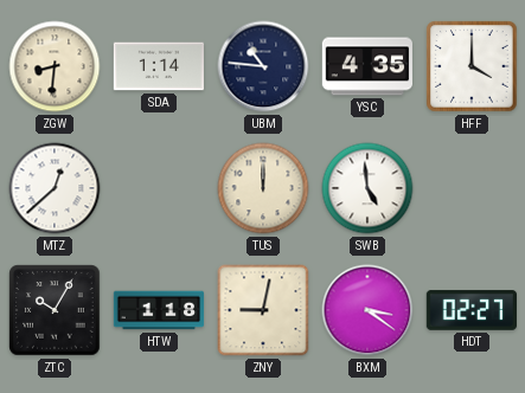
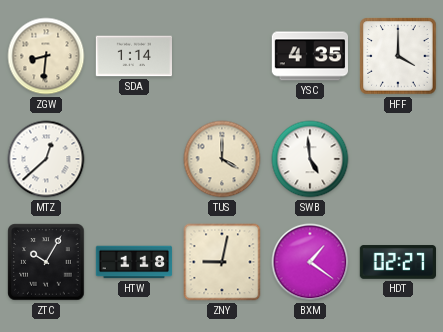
UBM: 10:46 -> none
TUS: 12:00 -> 4:00
BXM: 3:21 -> 1:21
